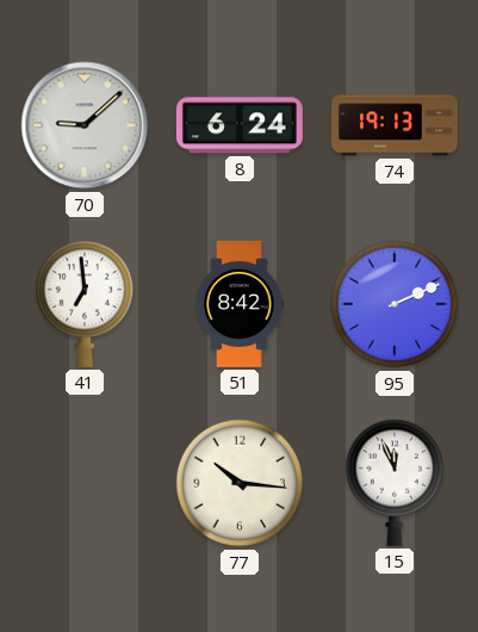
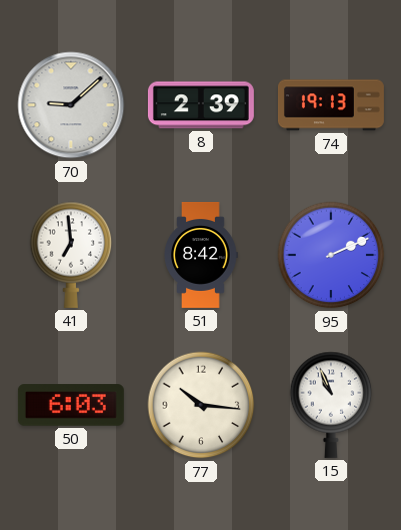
8: 6:24 -> 2:39
50: none -> 6:03
15: 11:56 -> 10:56
